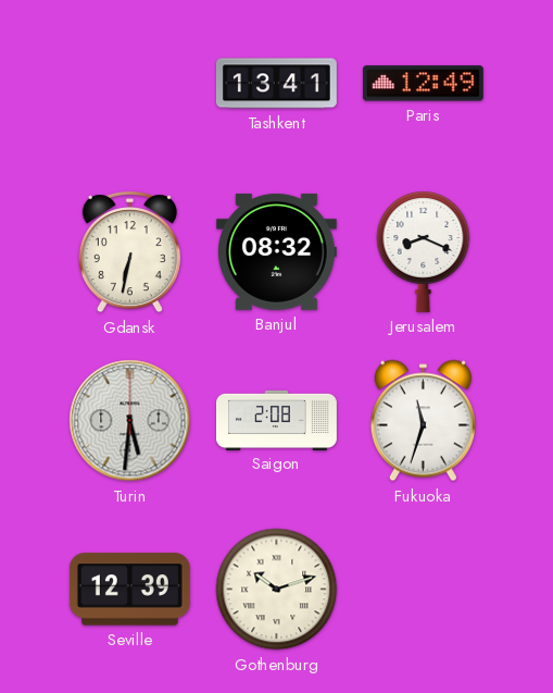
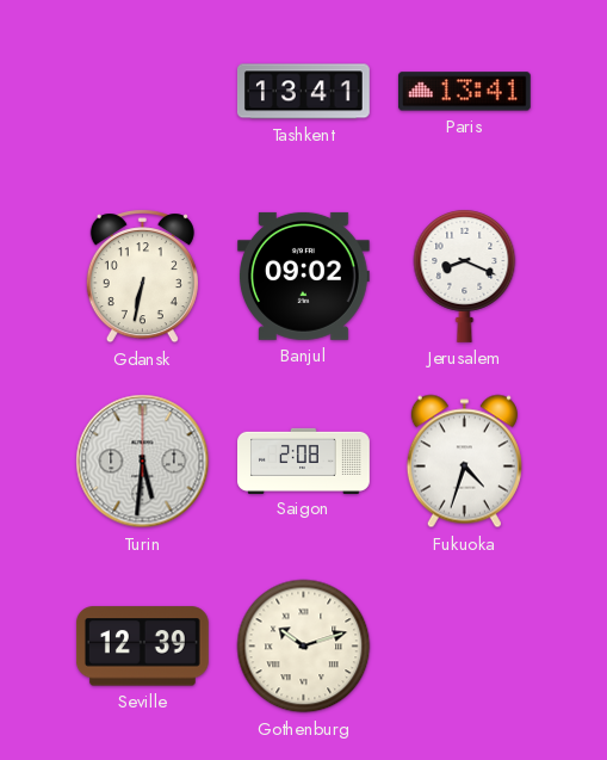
Paris: 12:49 -> 13:41
Banjul: 08:32 -> 09:02
Fukuoka: 11:33 -> 4:33
